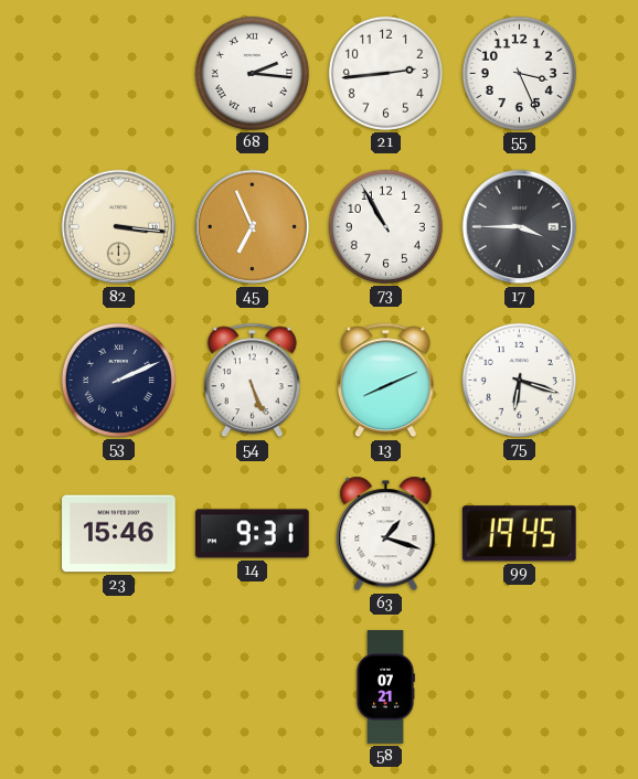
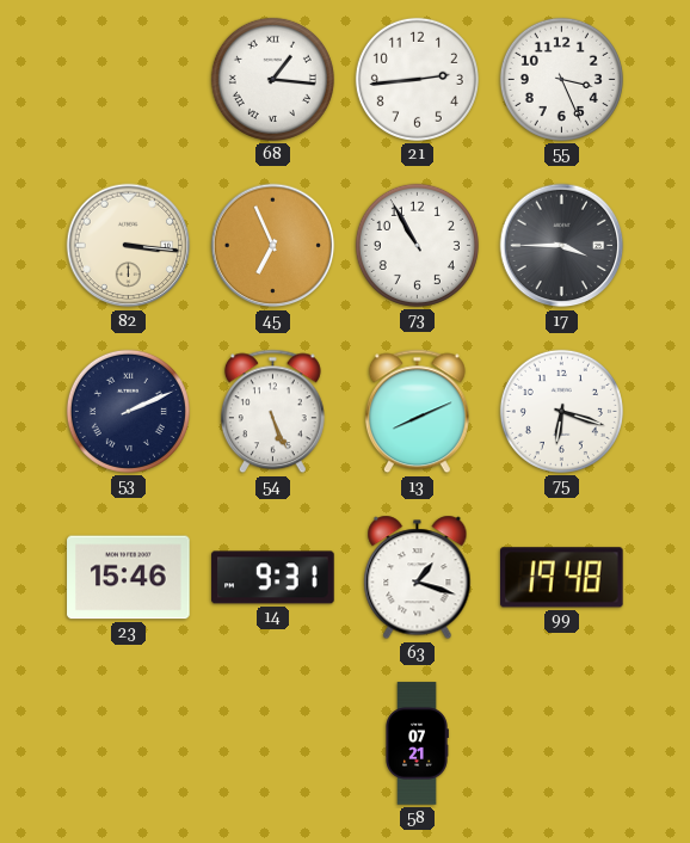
68: 2:16 -> 1:16
99: 19:45 -> 19:48
